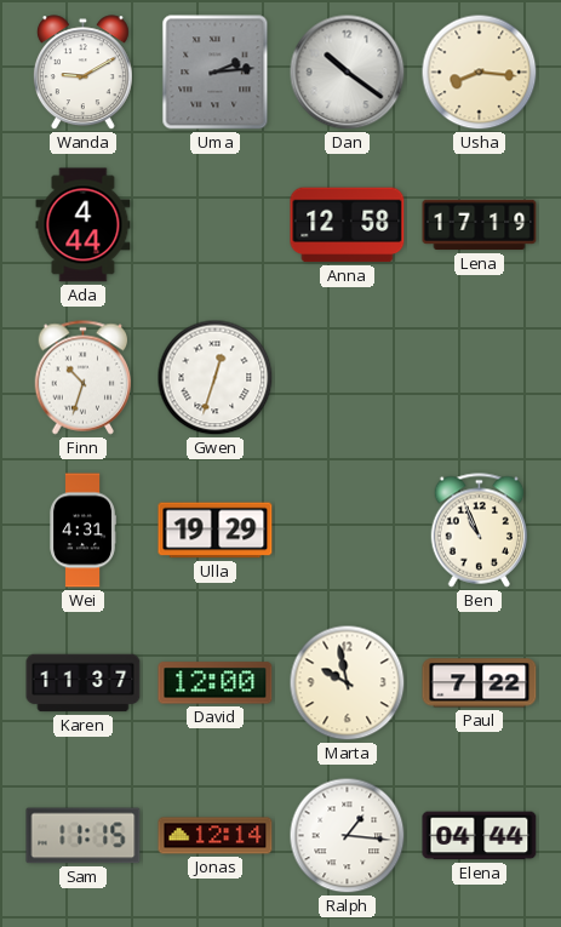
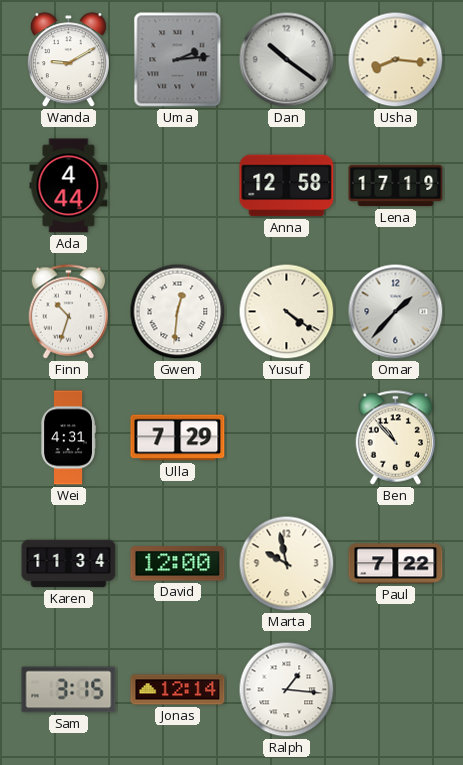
Gwen: 12:33 -> 12:31
Yusuf: none -> 4:21
Omar: none -> 1:37
Ulla: 19:29 -> 7:29
Ben: 10:56 -> 10:53
Karen: 11:37 -> 11:34
Sam: 11:15 -> 3:15
Elena: 04:44 -> none
